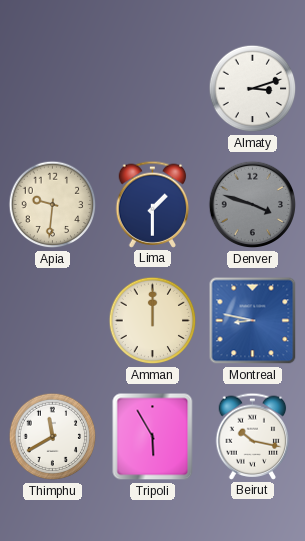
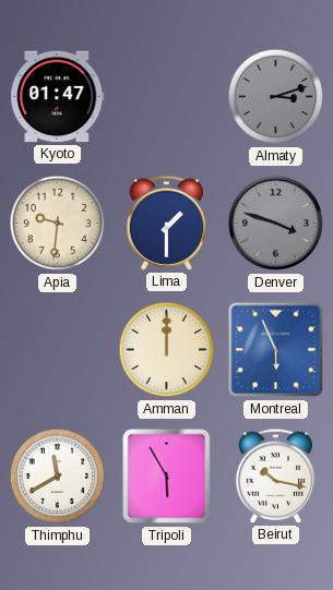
Kyoto: none -> 01:47
Almaty dial: white -> grey
Montreal: 8:47 -> 5:56
